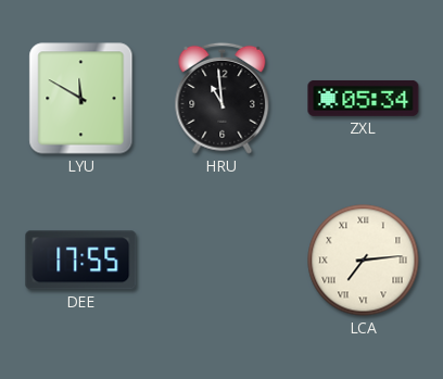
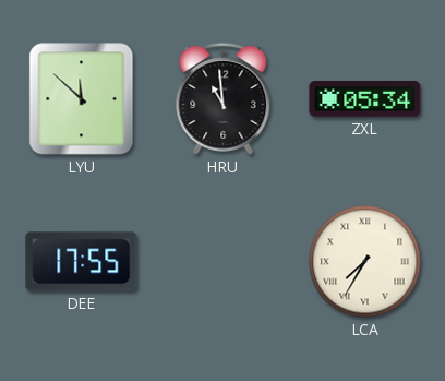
LYU: 11:50 -> 11:52
LCA: 7:14 -> 7:35
